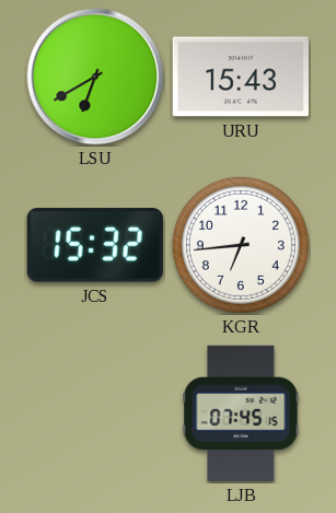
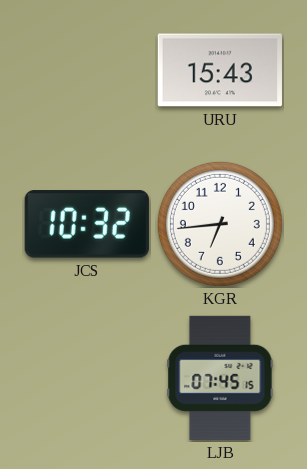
LSU: 6:40 -> none
JCS: 15:32 -> 10:32
